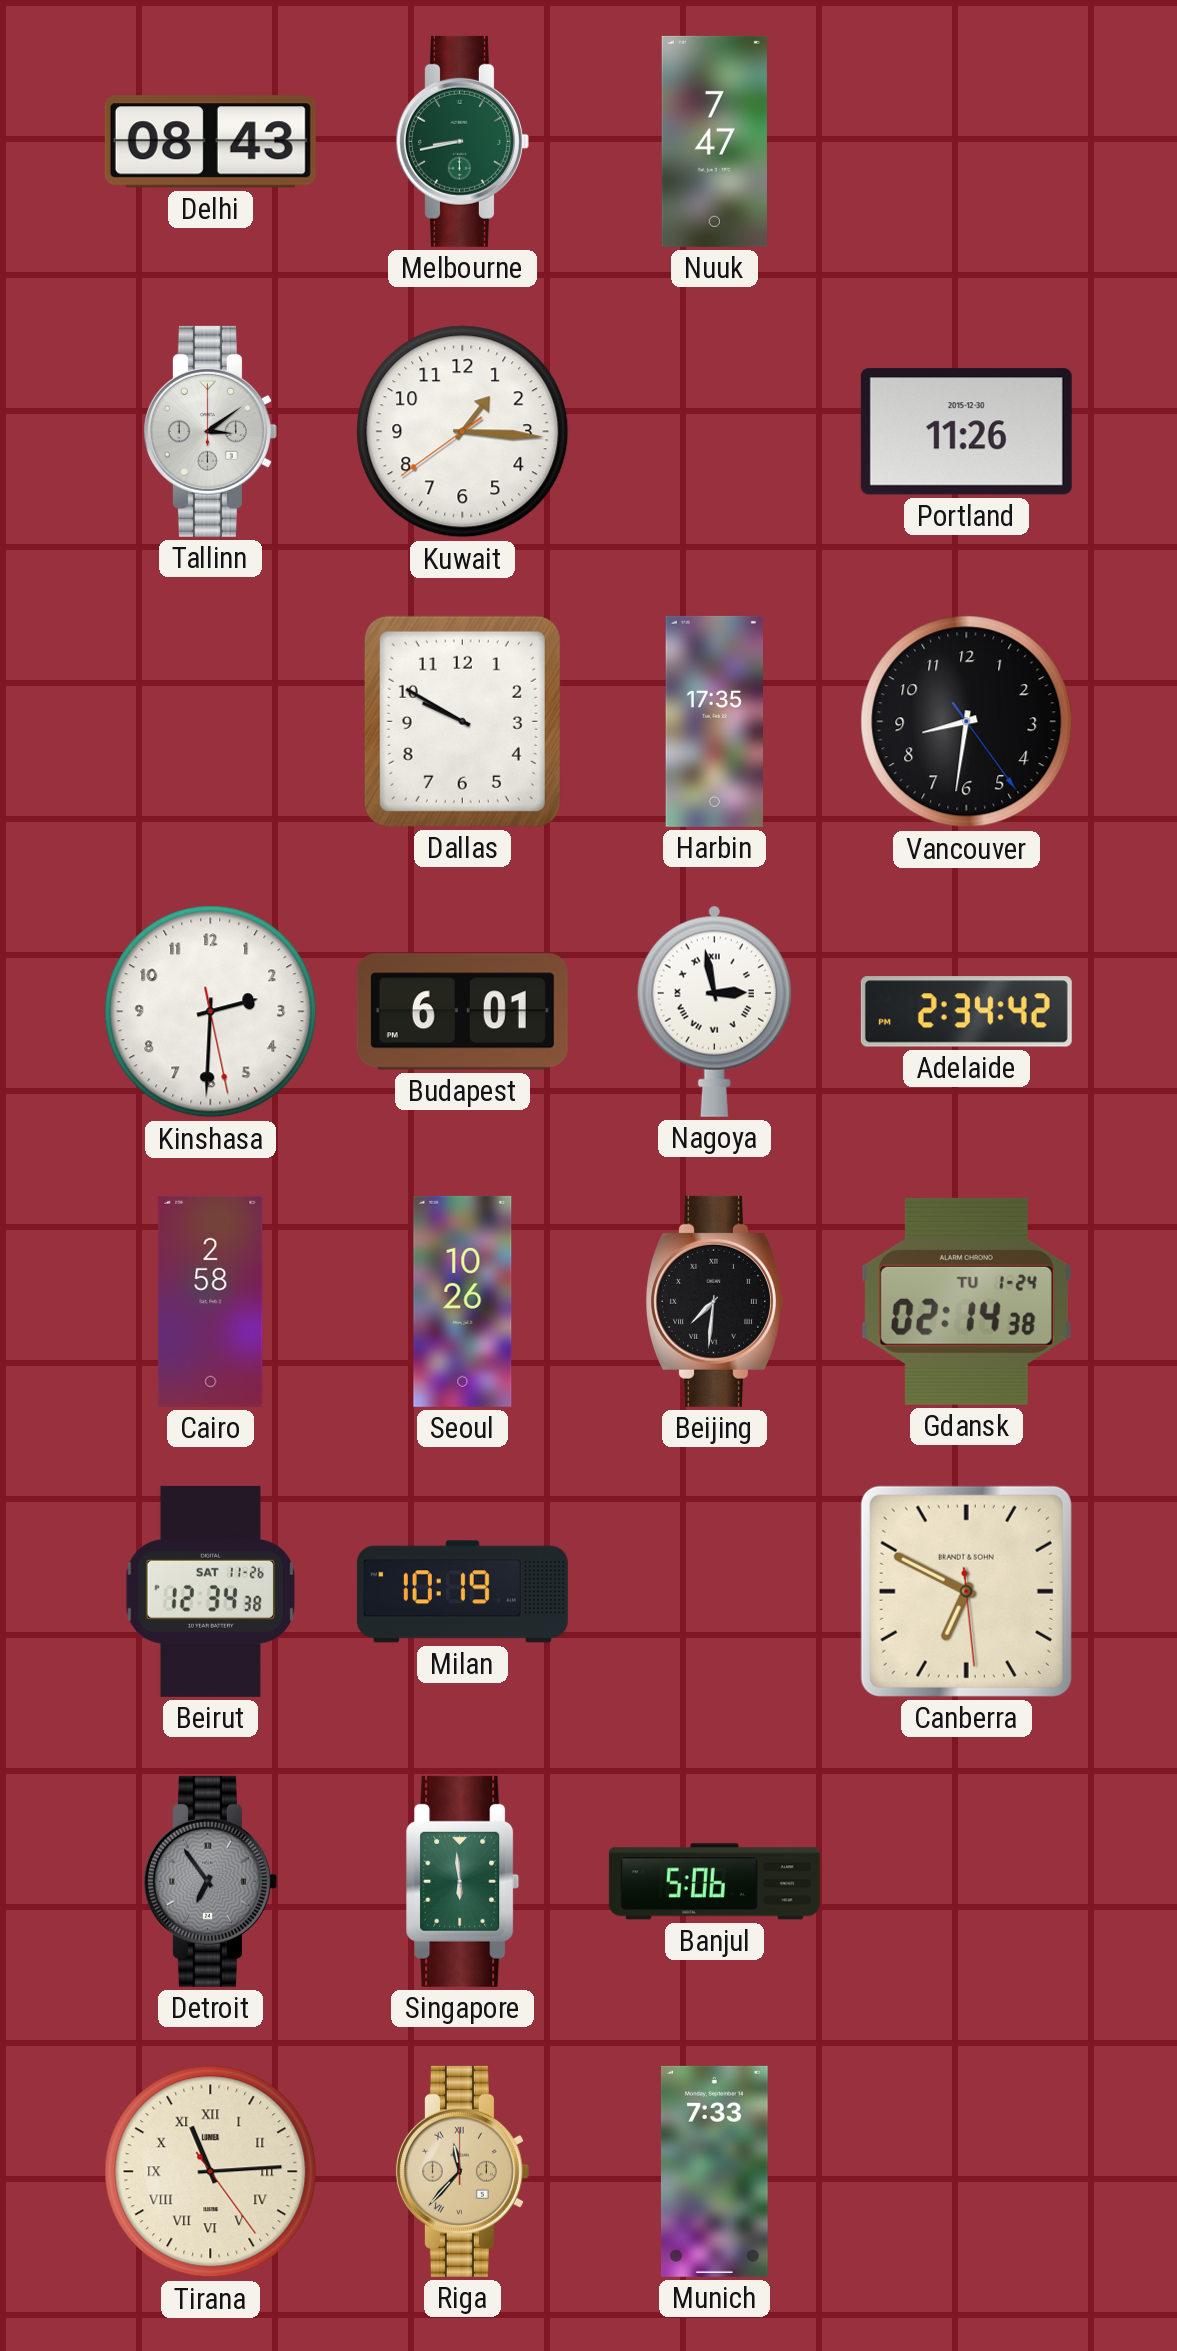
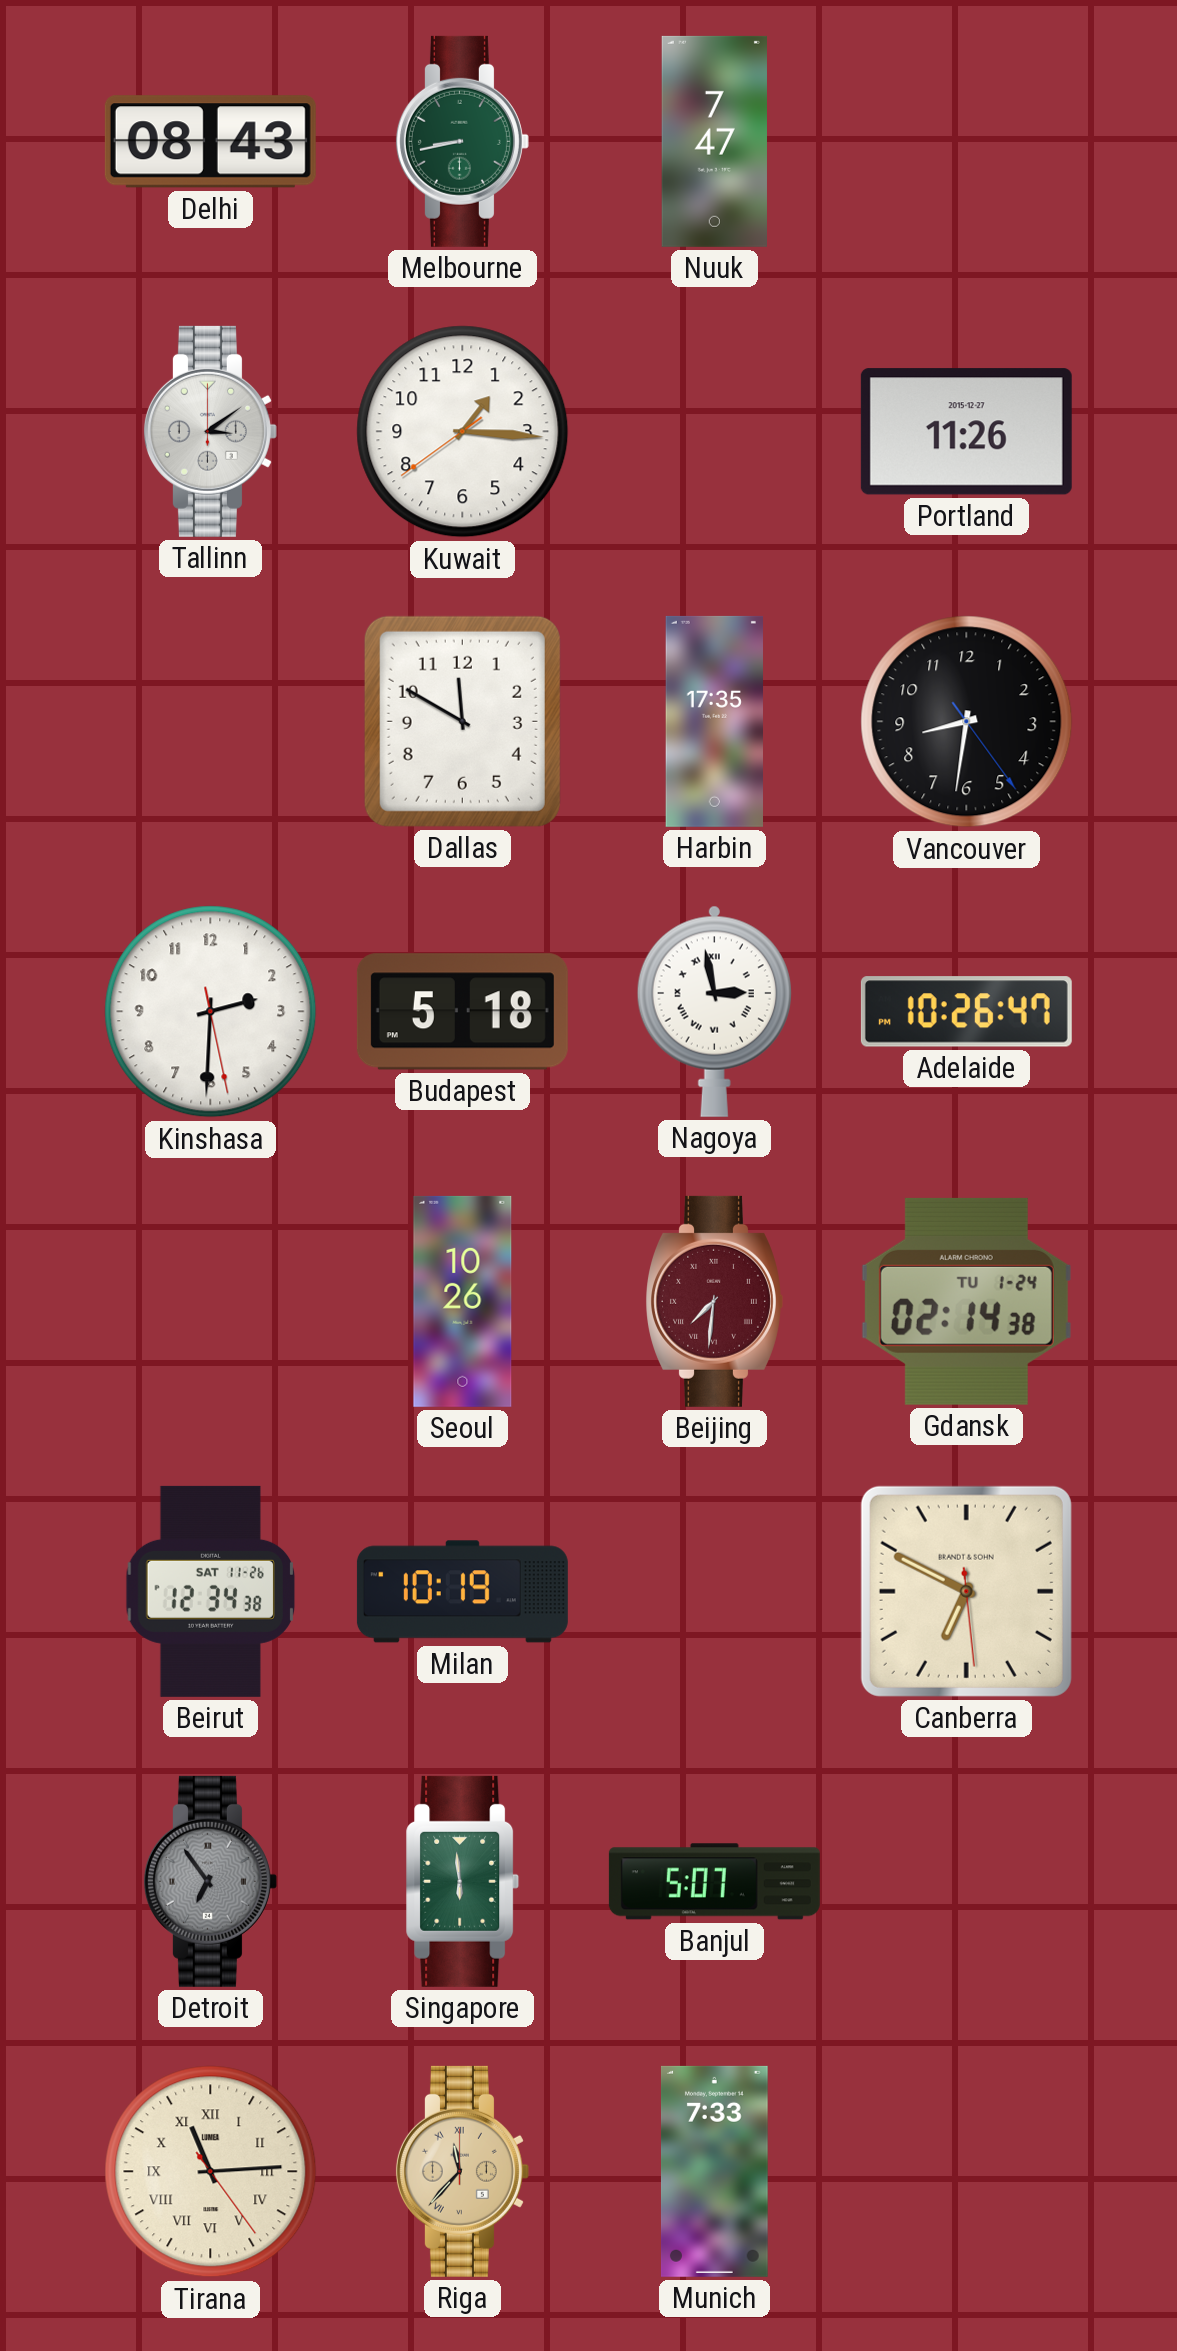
Portland date: 2015-12-30 -> 2015-12-27
Dallas: 9:50 -> 11:50
Budapest: 6:01 -> 5:18
Adelaide: 2:34 -> 10:26
Cairo: 2:58 -> none
Beijing dial: black -> burgundy
Banjul: 5:06 -> 5:07
